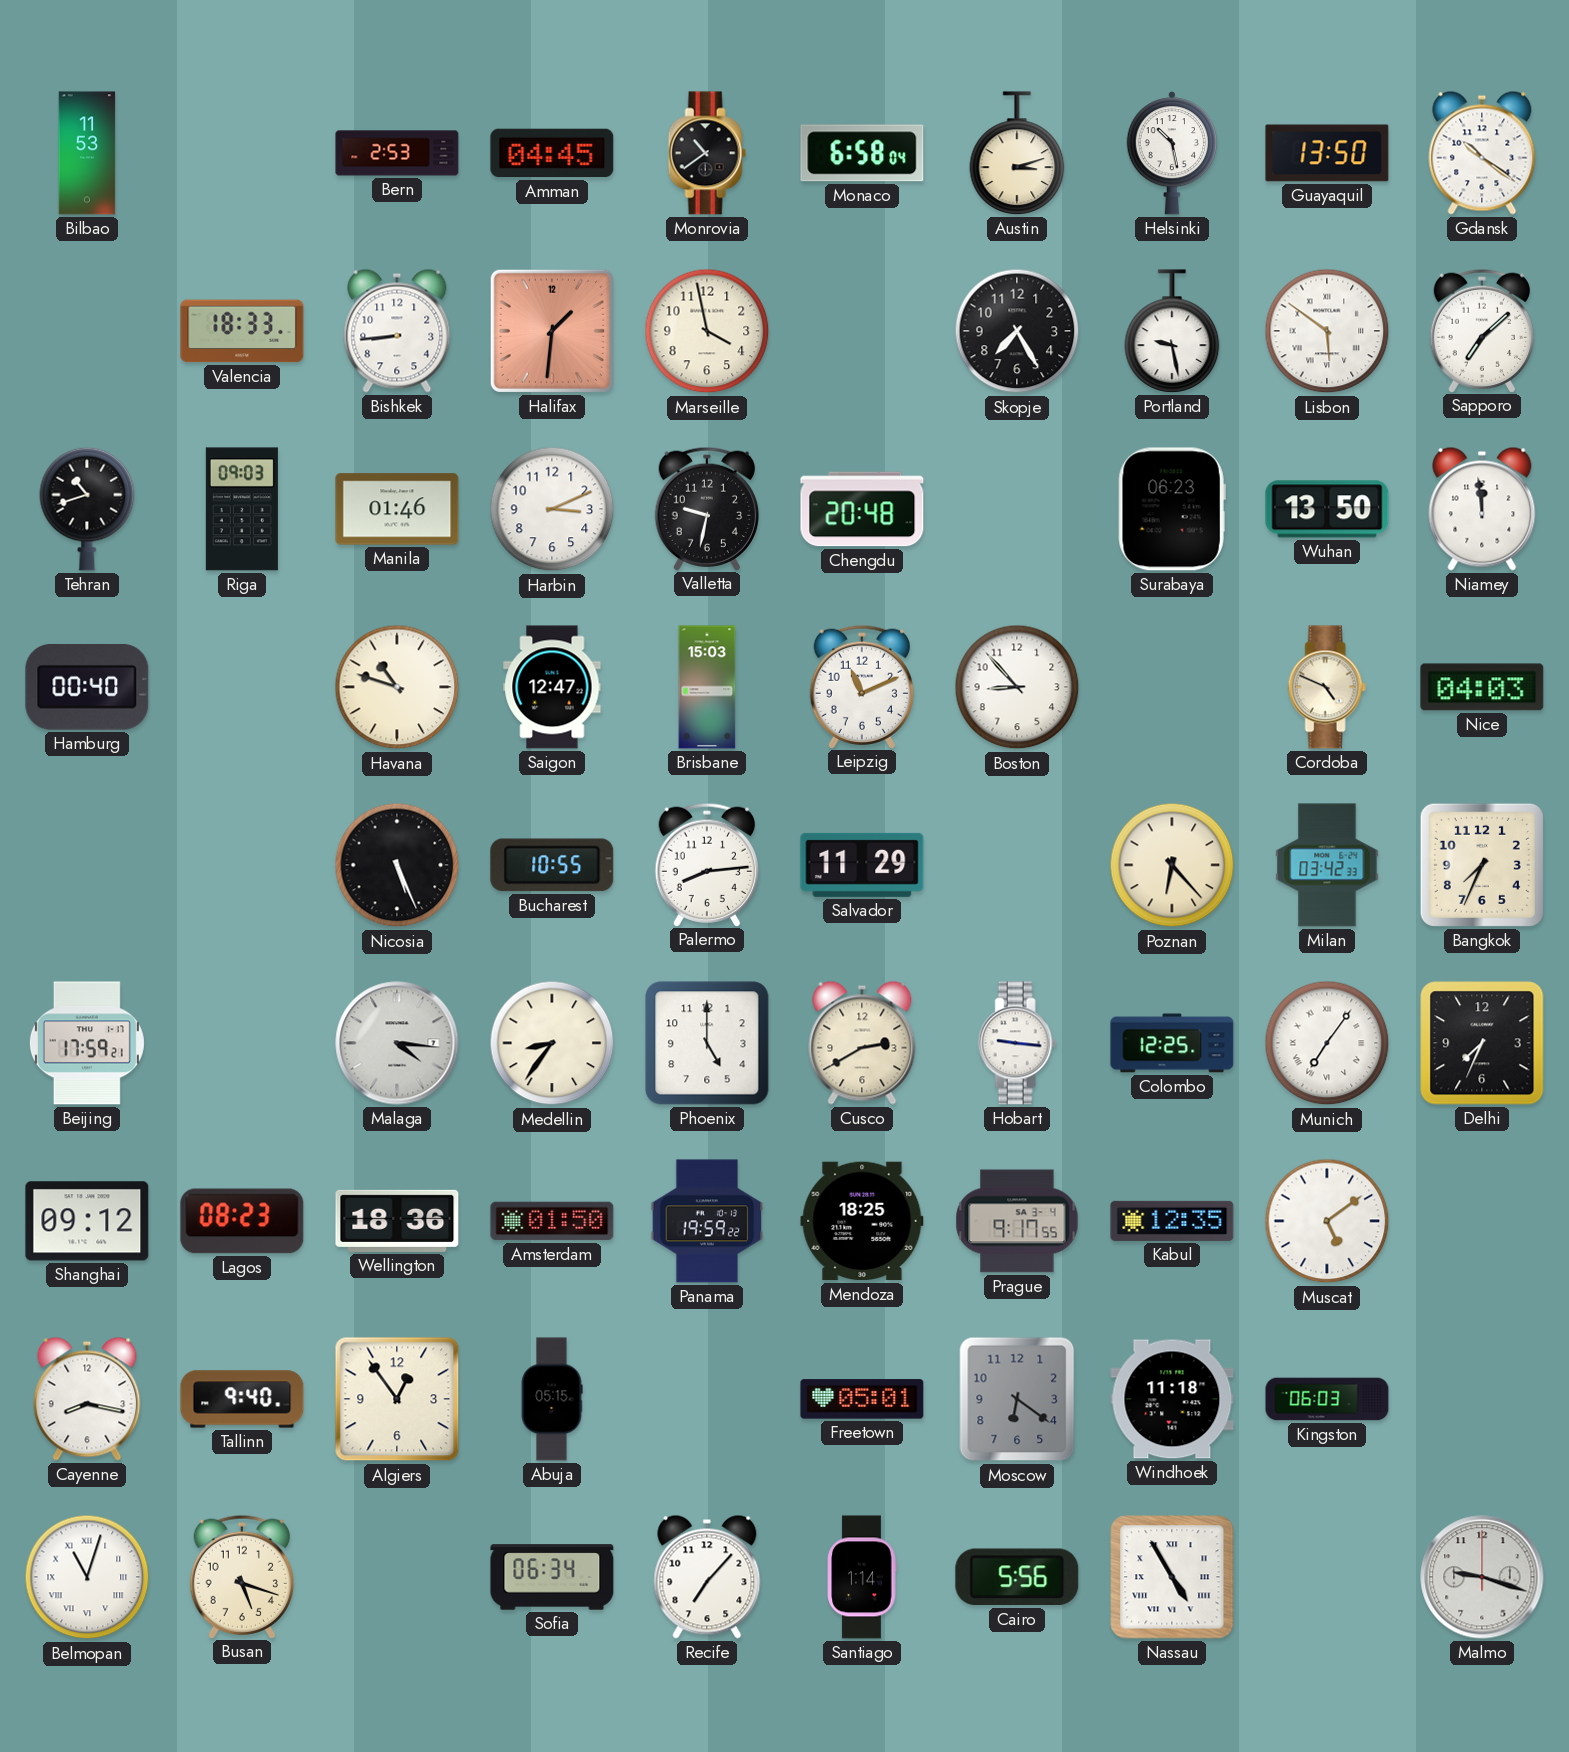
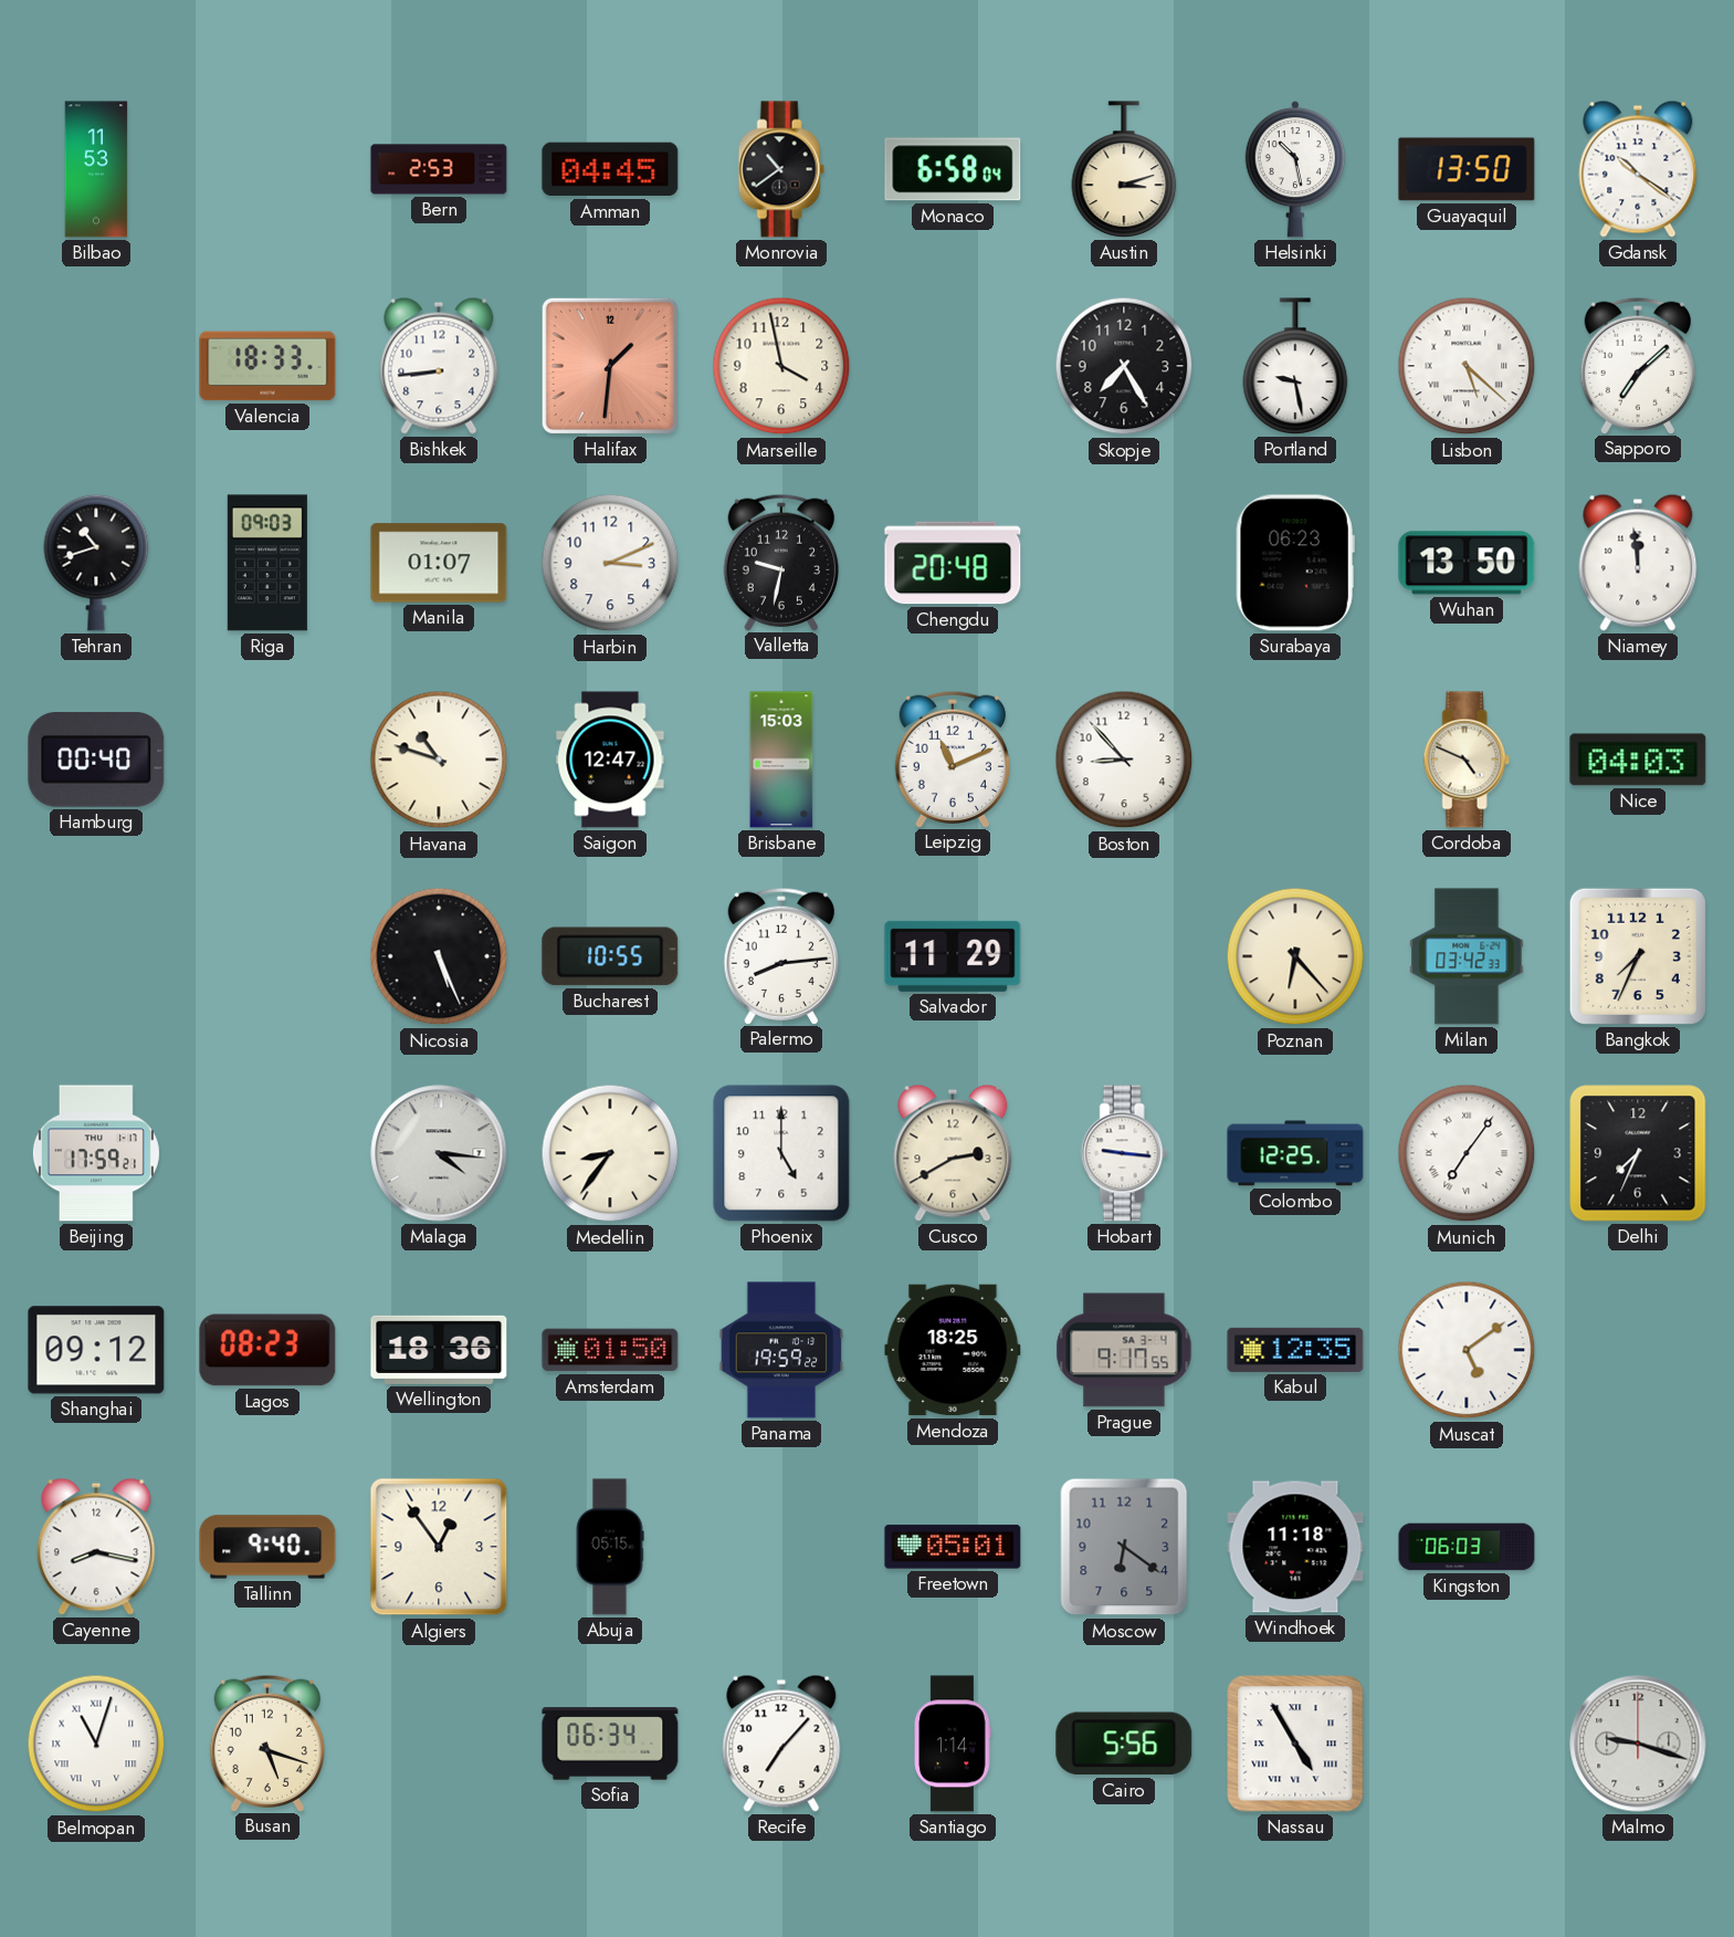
Lisbon: 5:51 -> 5:22
Manila: 01:46 -> 01:07
